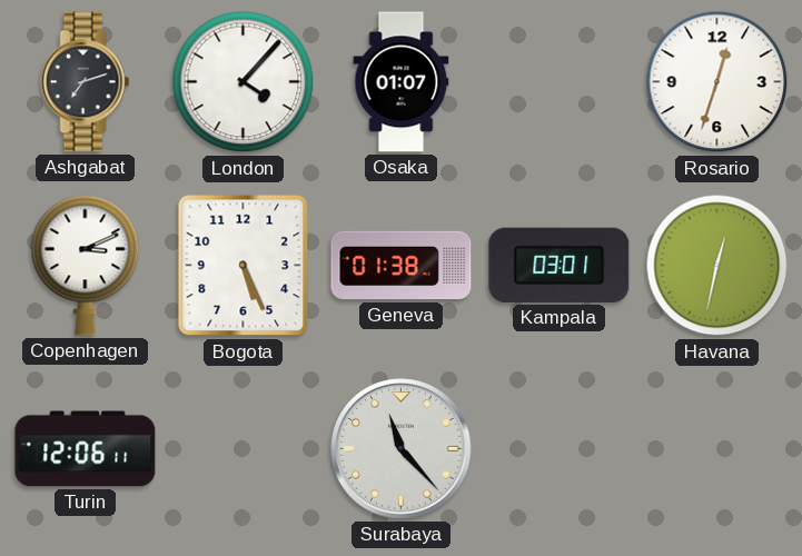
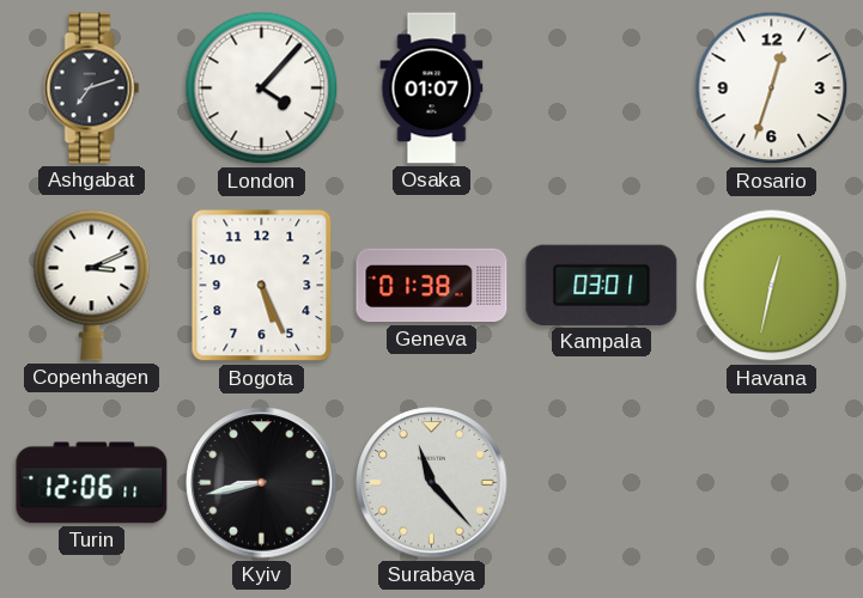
Kyiv: none -> 8:43
